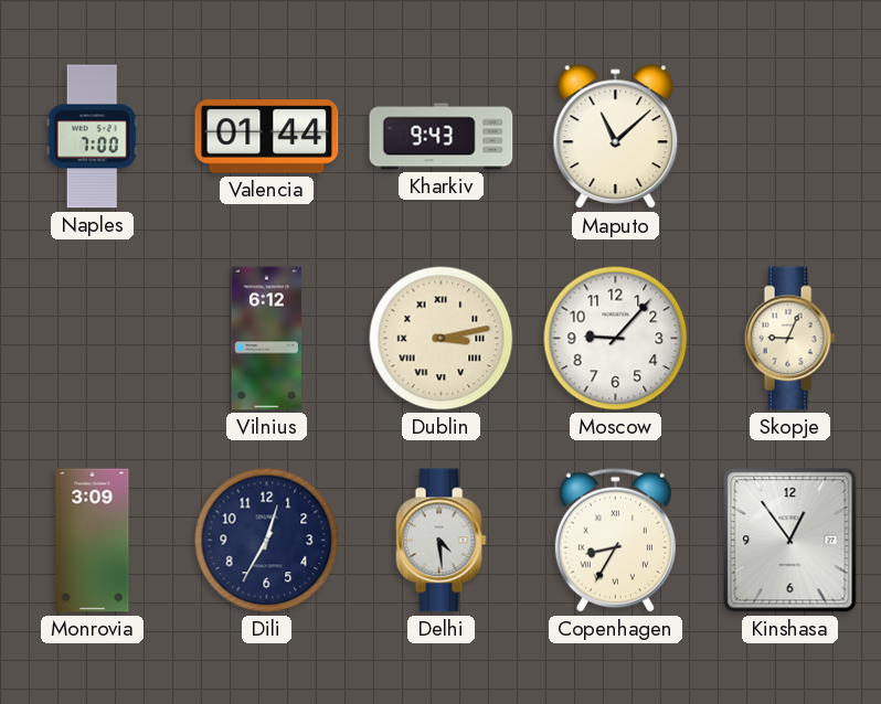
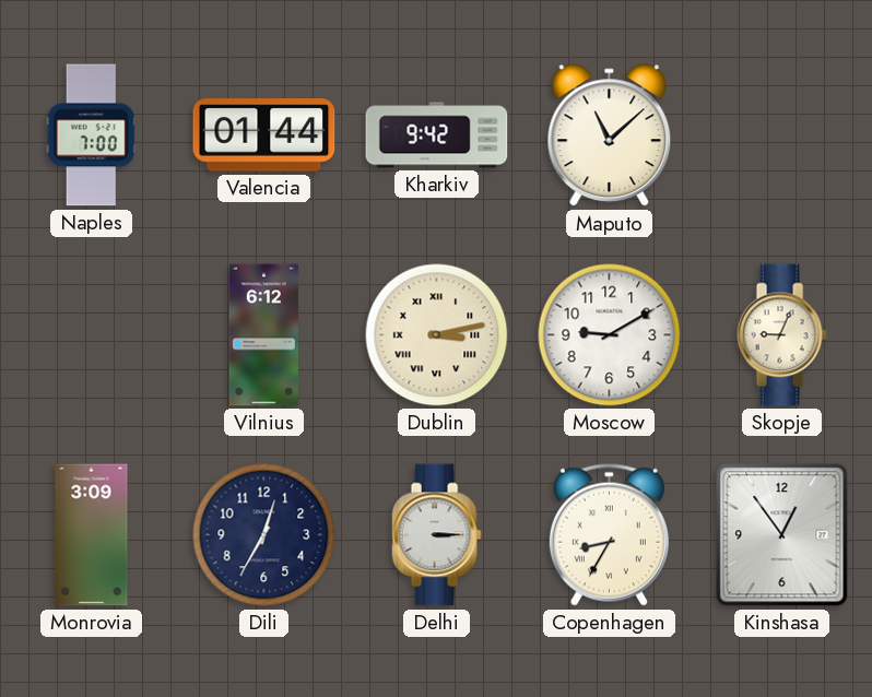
Kharkiv: 9:43 -> 9:42
Moscow: 9:07 -> 9:10
Delhi: 4:29 -> 3:15
